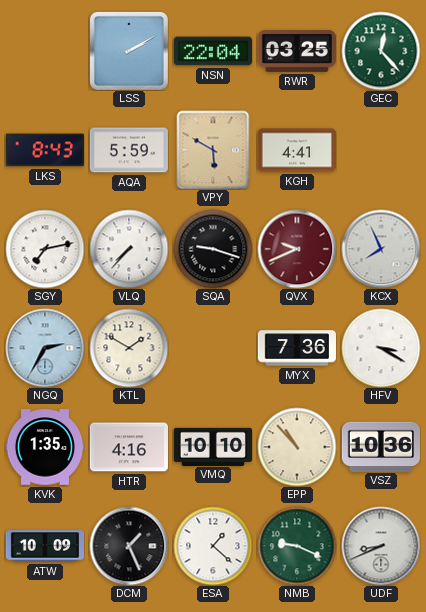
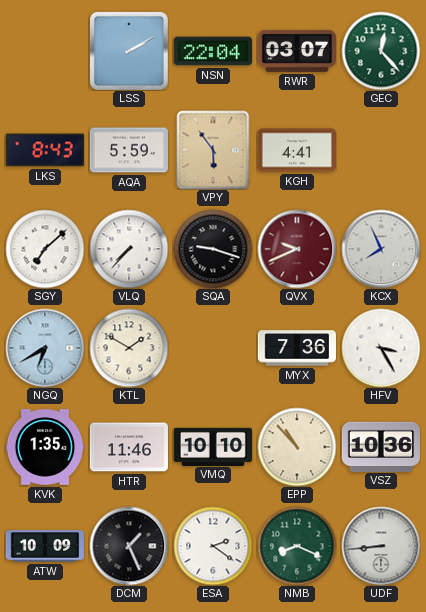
RWR: 03:25 -> 03:07
VPY: 5:50 -> 5:54
SGY: 7:13 -> 7:08
NGQ: 2:35 -> 6:40
HFV: 3:20 -> 3:25
HTR: 4:16 -> 11:46
ESA: 1:22 -> 2:21
NMB: 9:19 -> 8:19
UDF: 8:41 -> 8:44
